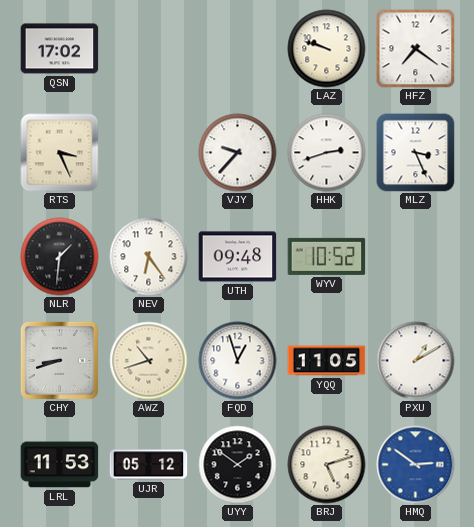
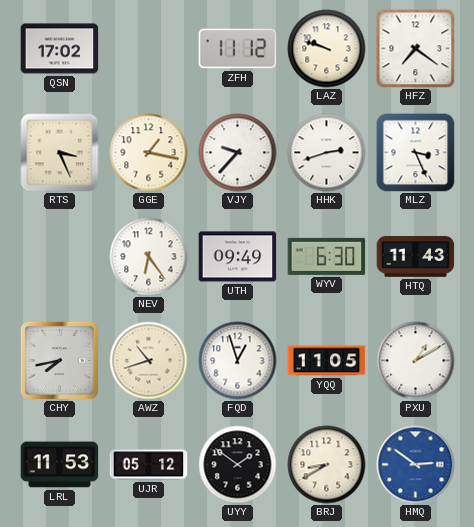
ZFH: none -> 11:12
GGE: none -> 1:17
NLR: 1:31 -> none
UTH: 09:48 -> 09:49
WYV: 10:52 -> 6:30
HTQ: none -> 11:43
CHY: 8:42 -> 7:43
BRJ: 5:12 -> 8:40
